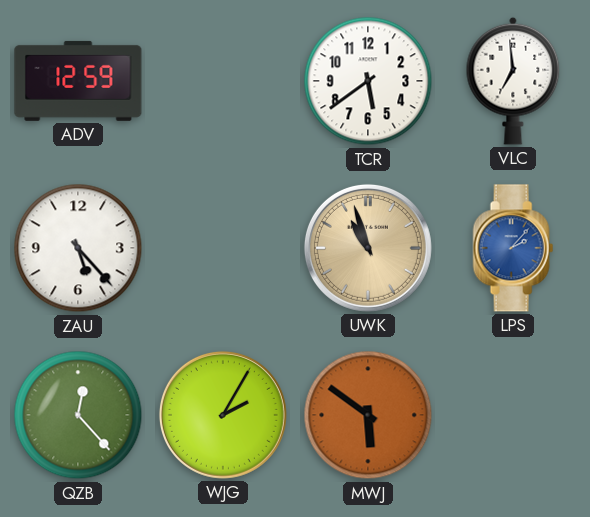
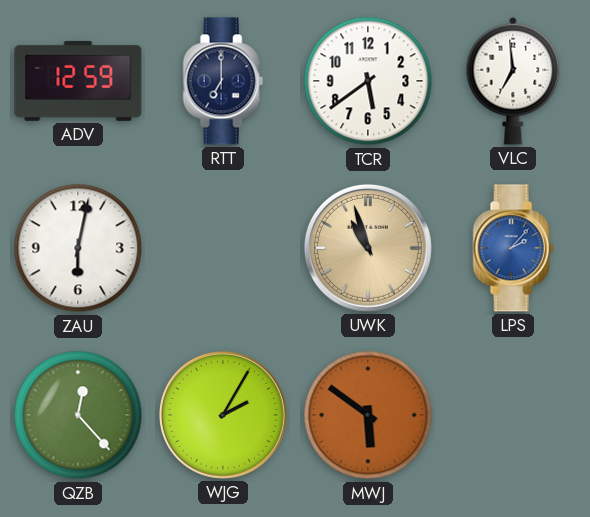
RTT: none -> 7:00
ZAU: 5:23 -> 6:02
